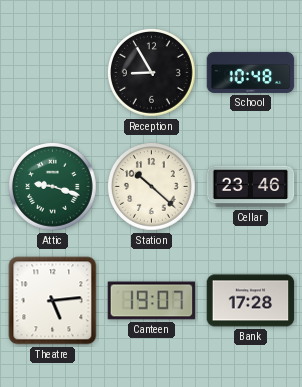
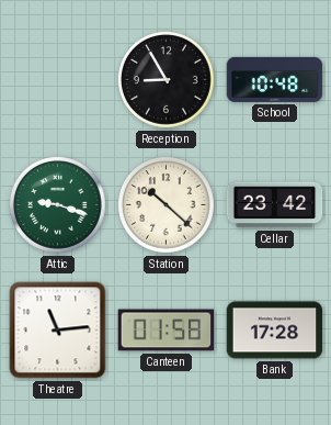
Cellar: 23:46 -> 23:42
Theatre: 5:14 -> 11:14
Canteen: 19:07 -> 01:58
